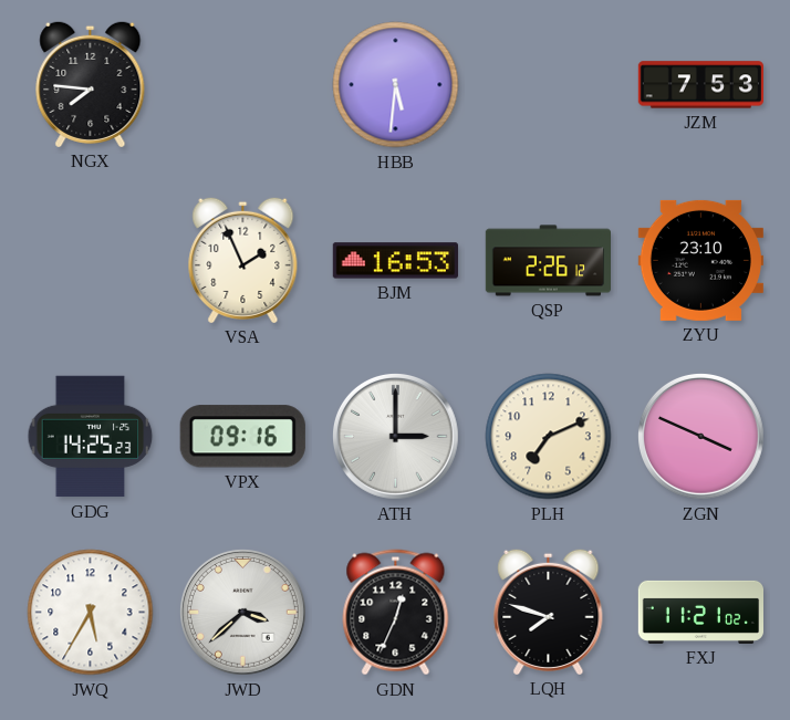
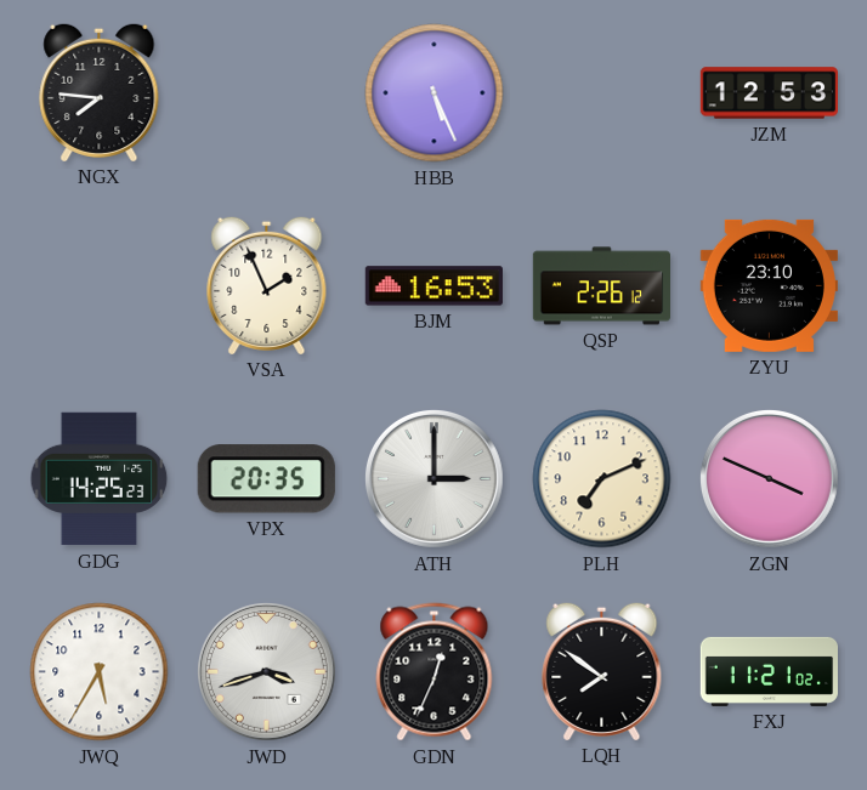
HBB: 5:31 -> 5:26
JZM: 7:53 -> 12:53
VPX: 09:16 -> 20:35
JWD: 3:38 -> 3:42
LQH: 7:48 -> 7:51
